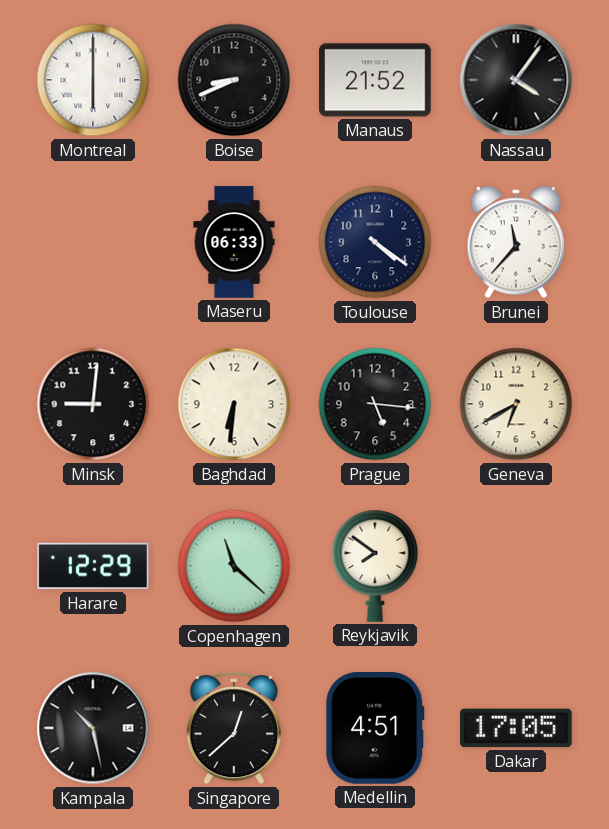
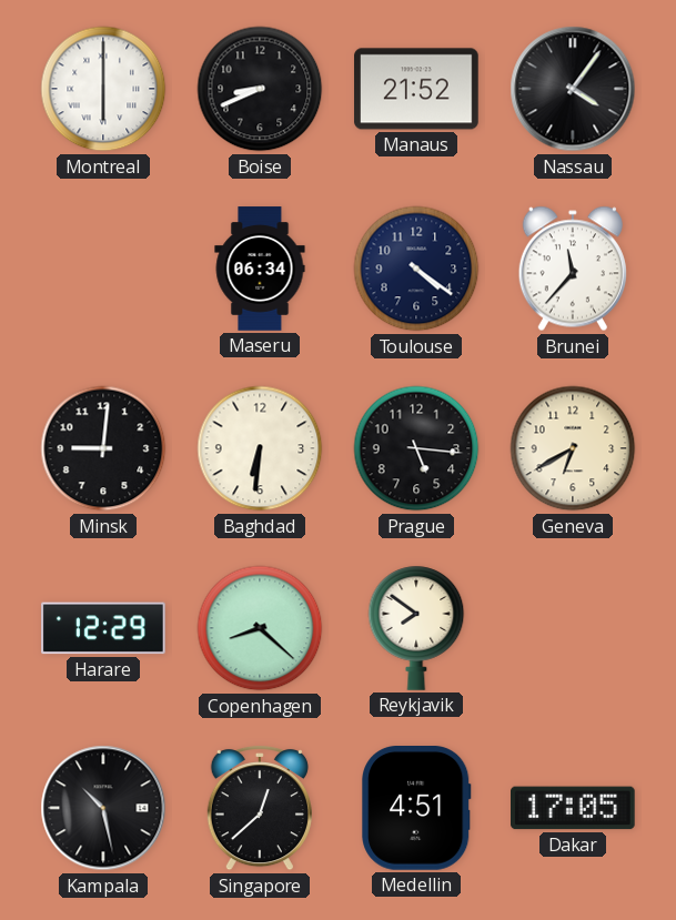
Maseru: 06:33 -> 06:34
Copenhagen: 11:22 -> 8:22
